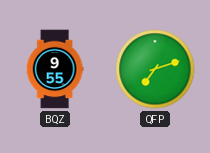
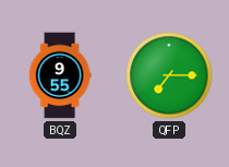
QFP: 7:12 -> 7:15
